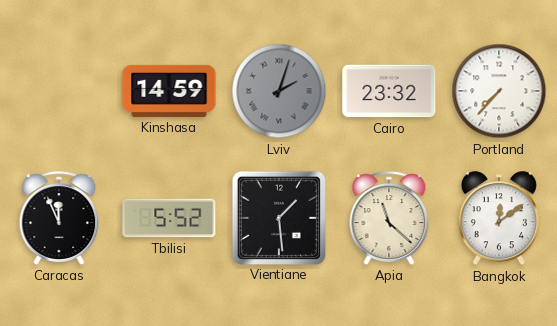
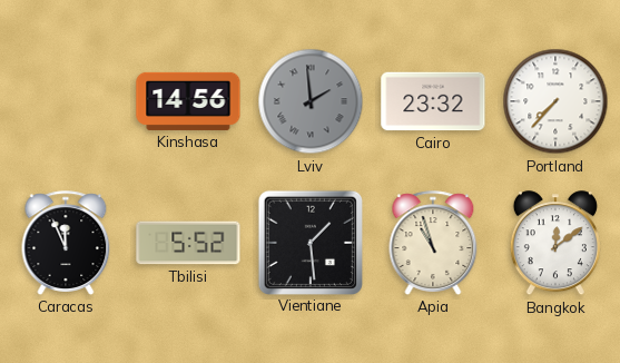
Kinshasa: 14:59 -> 14:56
Lviv: 2:03 -> 1:59
Apia: 11:22 -> 10:57
